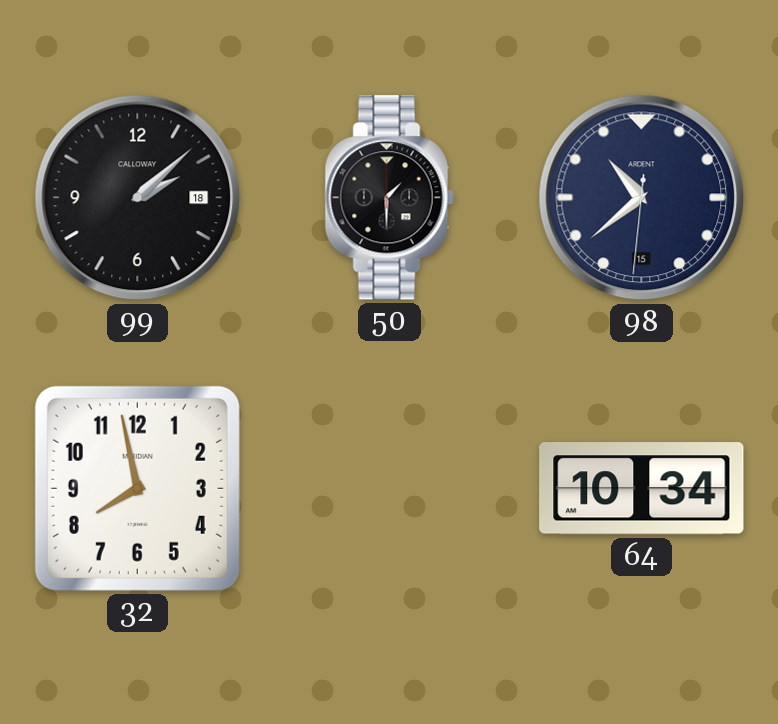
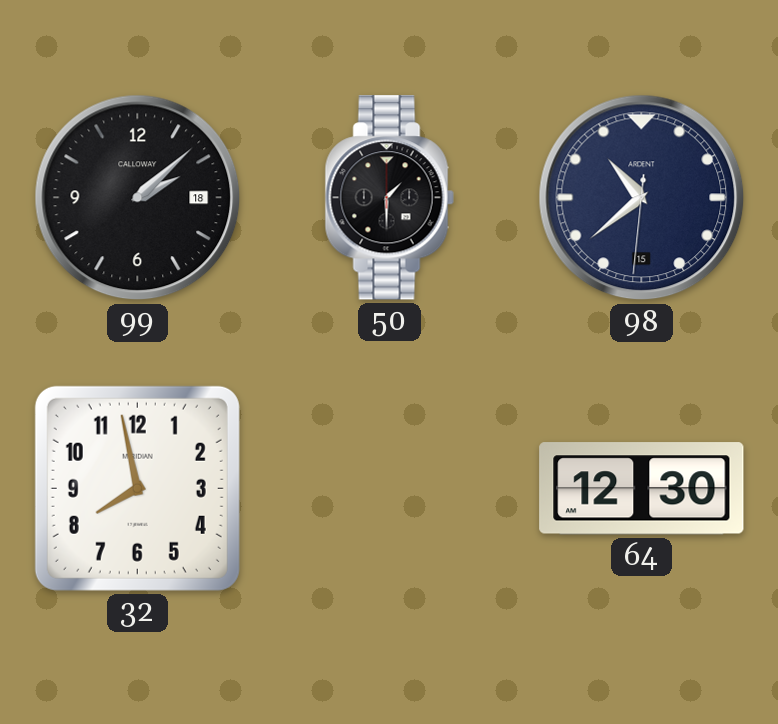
64: 10:34 -> 12:30
